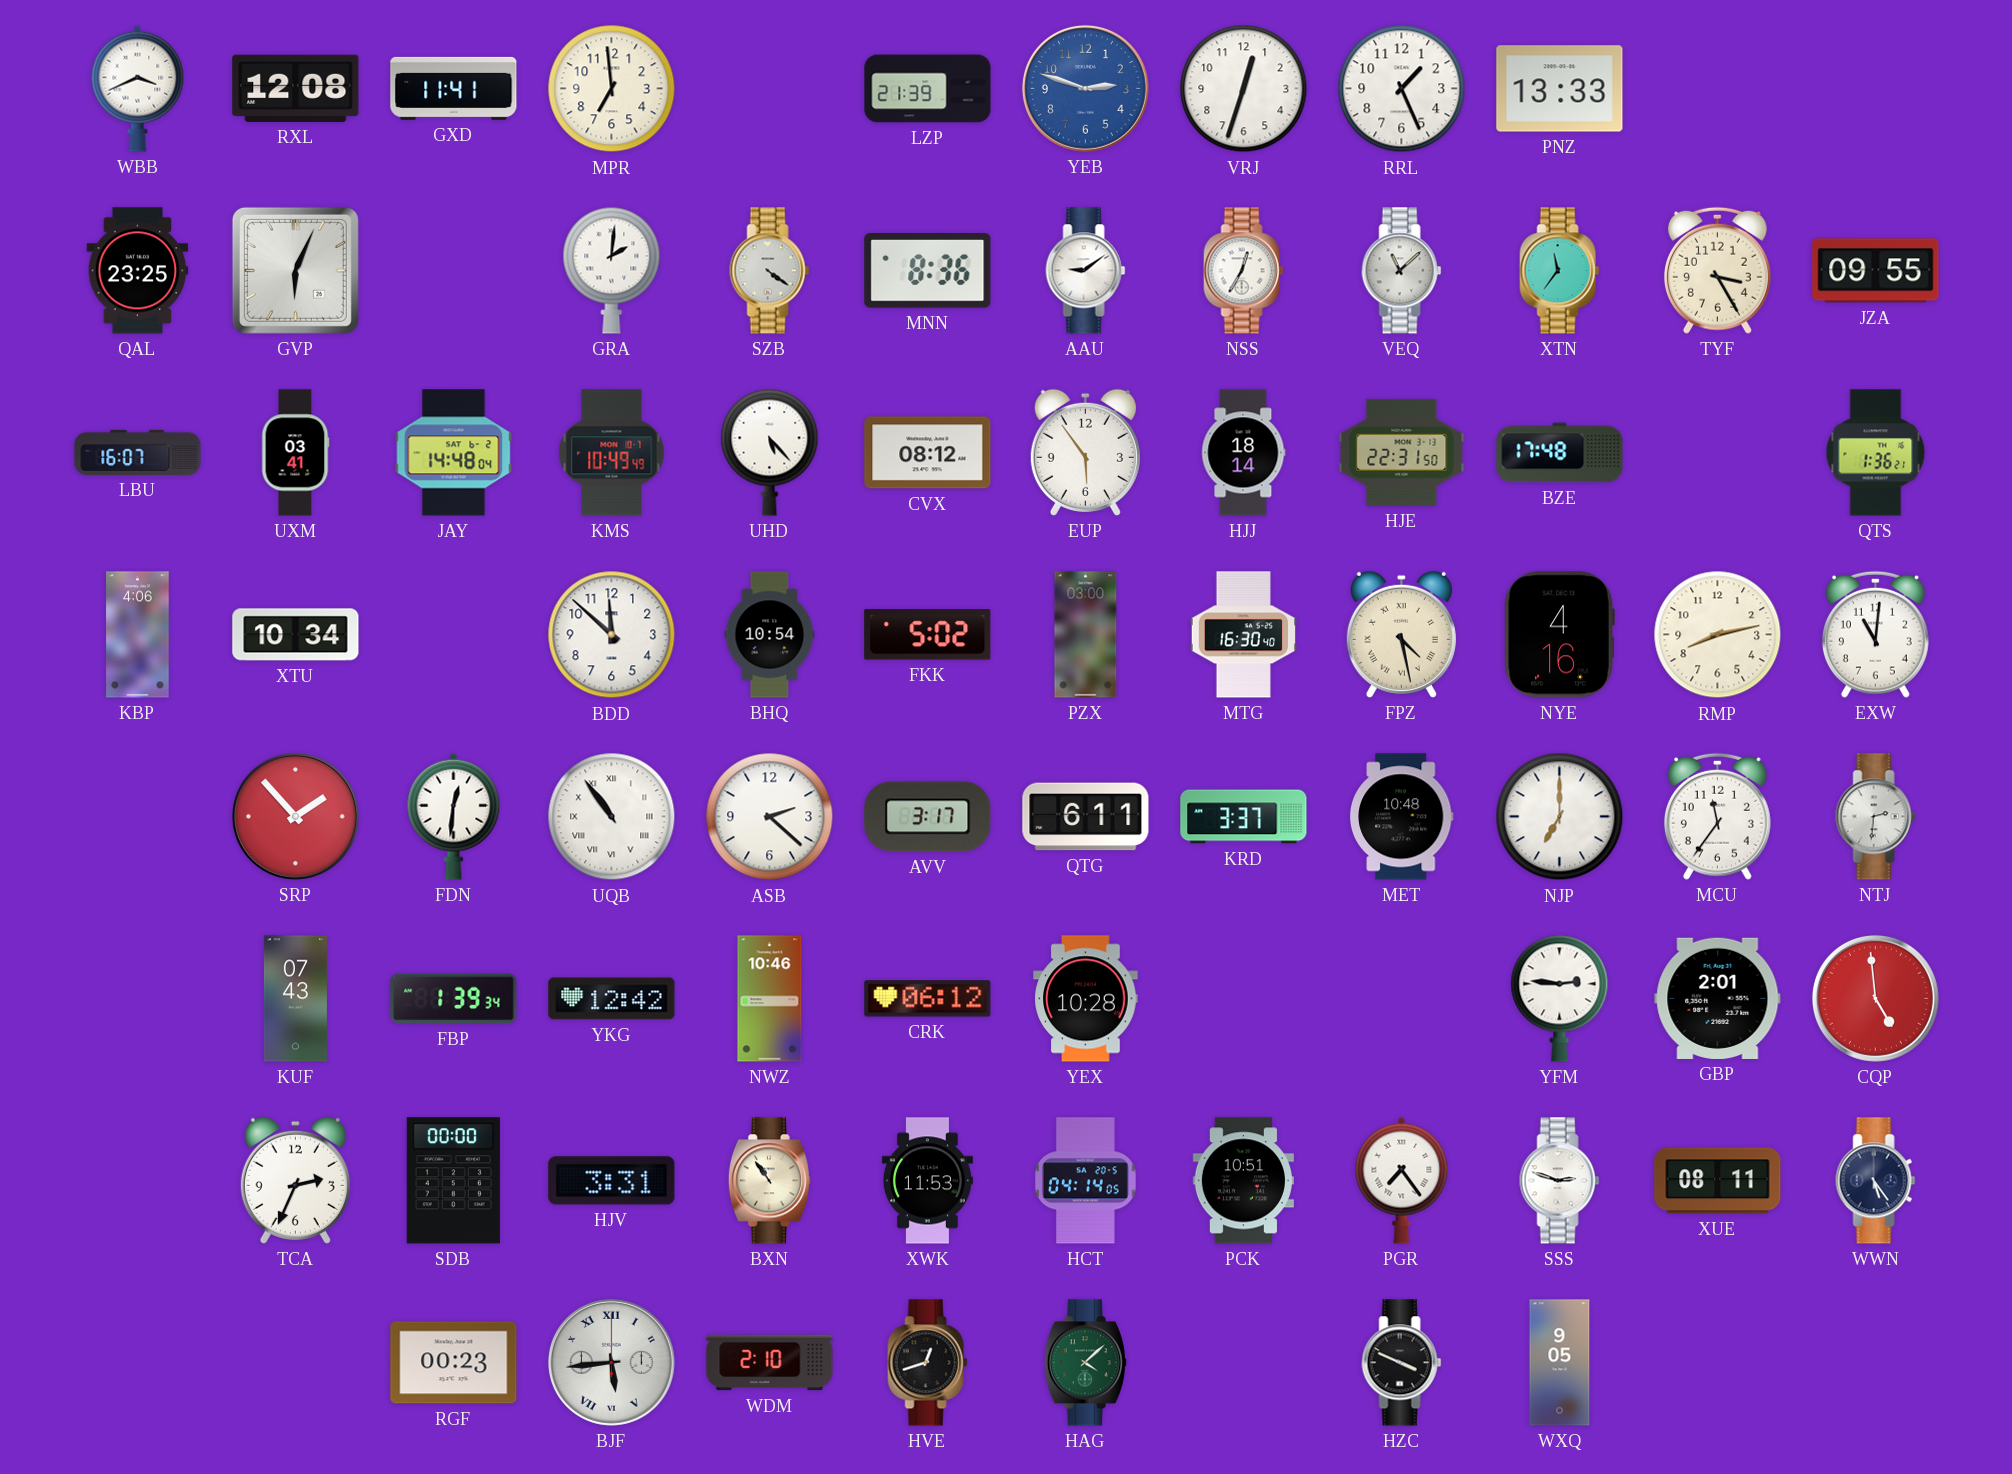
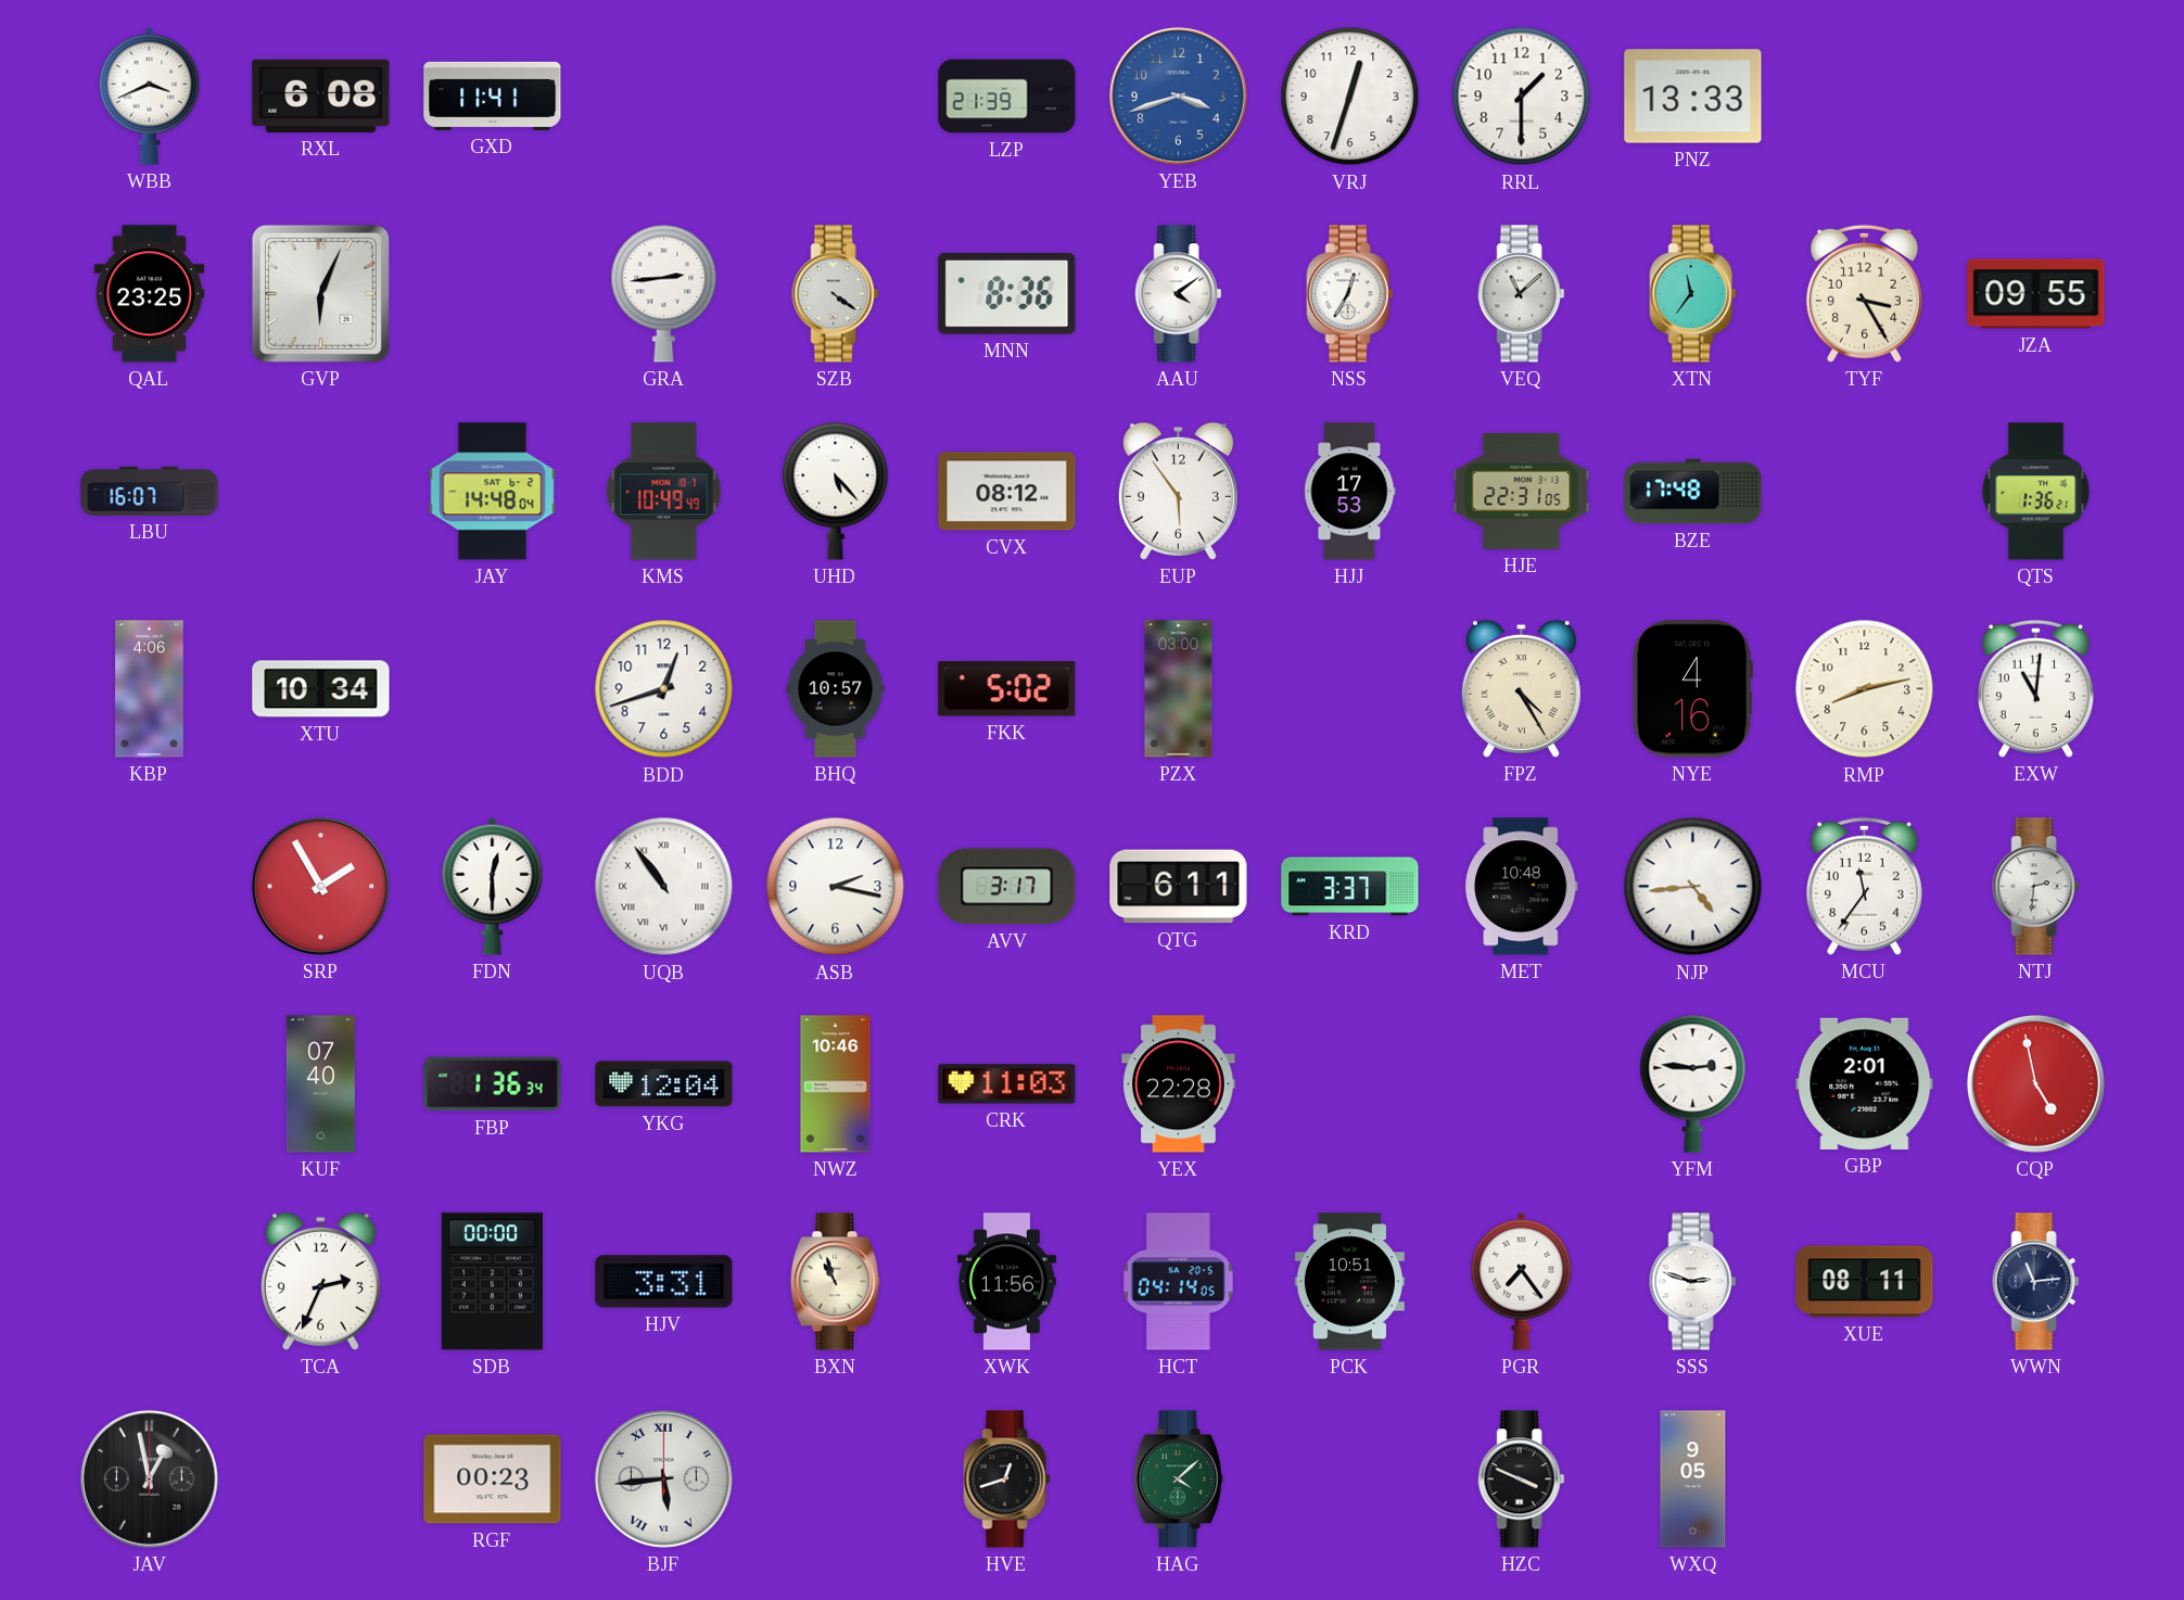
RXL: 12:08 -> 6:08
MPR: 6:59 -> none
YEB: 2:48 -> 3:42
RRL: 1:26 -> 1:30
GRA: 2:01 -> 2:44
AAU: 9:09 -> 4:09
UXM: 03:41 -> none
HJJ: 18:14 -> 17:53
HJE: 22:31:50 -> 22:31:05
BDD: 11:52 -> 12:42
BHQ: 10:54 -> 10:57
MTG: 16:30 -> none
FPZ: 4:28 -> 4:25
SRP: 1:53 -> 1:55
FDN: 12:31 -> 12:30
ASB: 2:22 -> 2:17
NJP: 7:00 -> 4:44
KUF: 07:43 -> 07:40
FBP: 1:39 -> 1:36
YKG: 12:42 -> 12:04
CRK: 06:12 -> 11:03
YEX: 10:28 -> 22:28
CQP: 4:59 -> 4:58
BXN: 10:54 -> 10:57
XWK: 11:53 -> 11:56
WWN: 5:24 -> 11:14
JAV: none -> 12:58
WDM: 2:10 -> none
